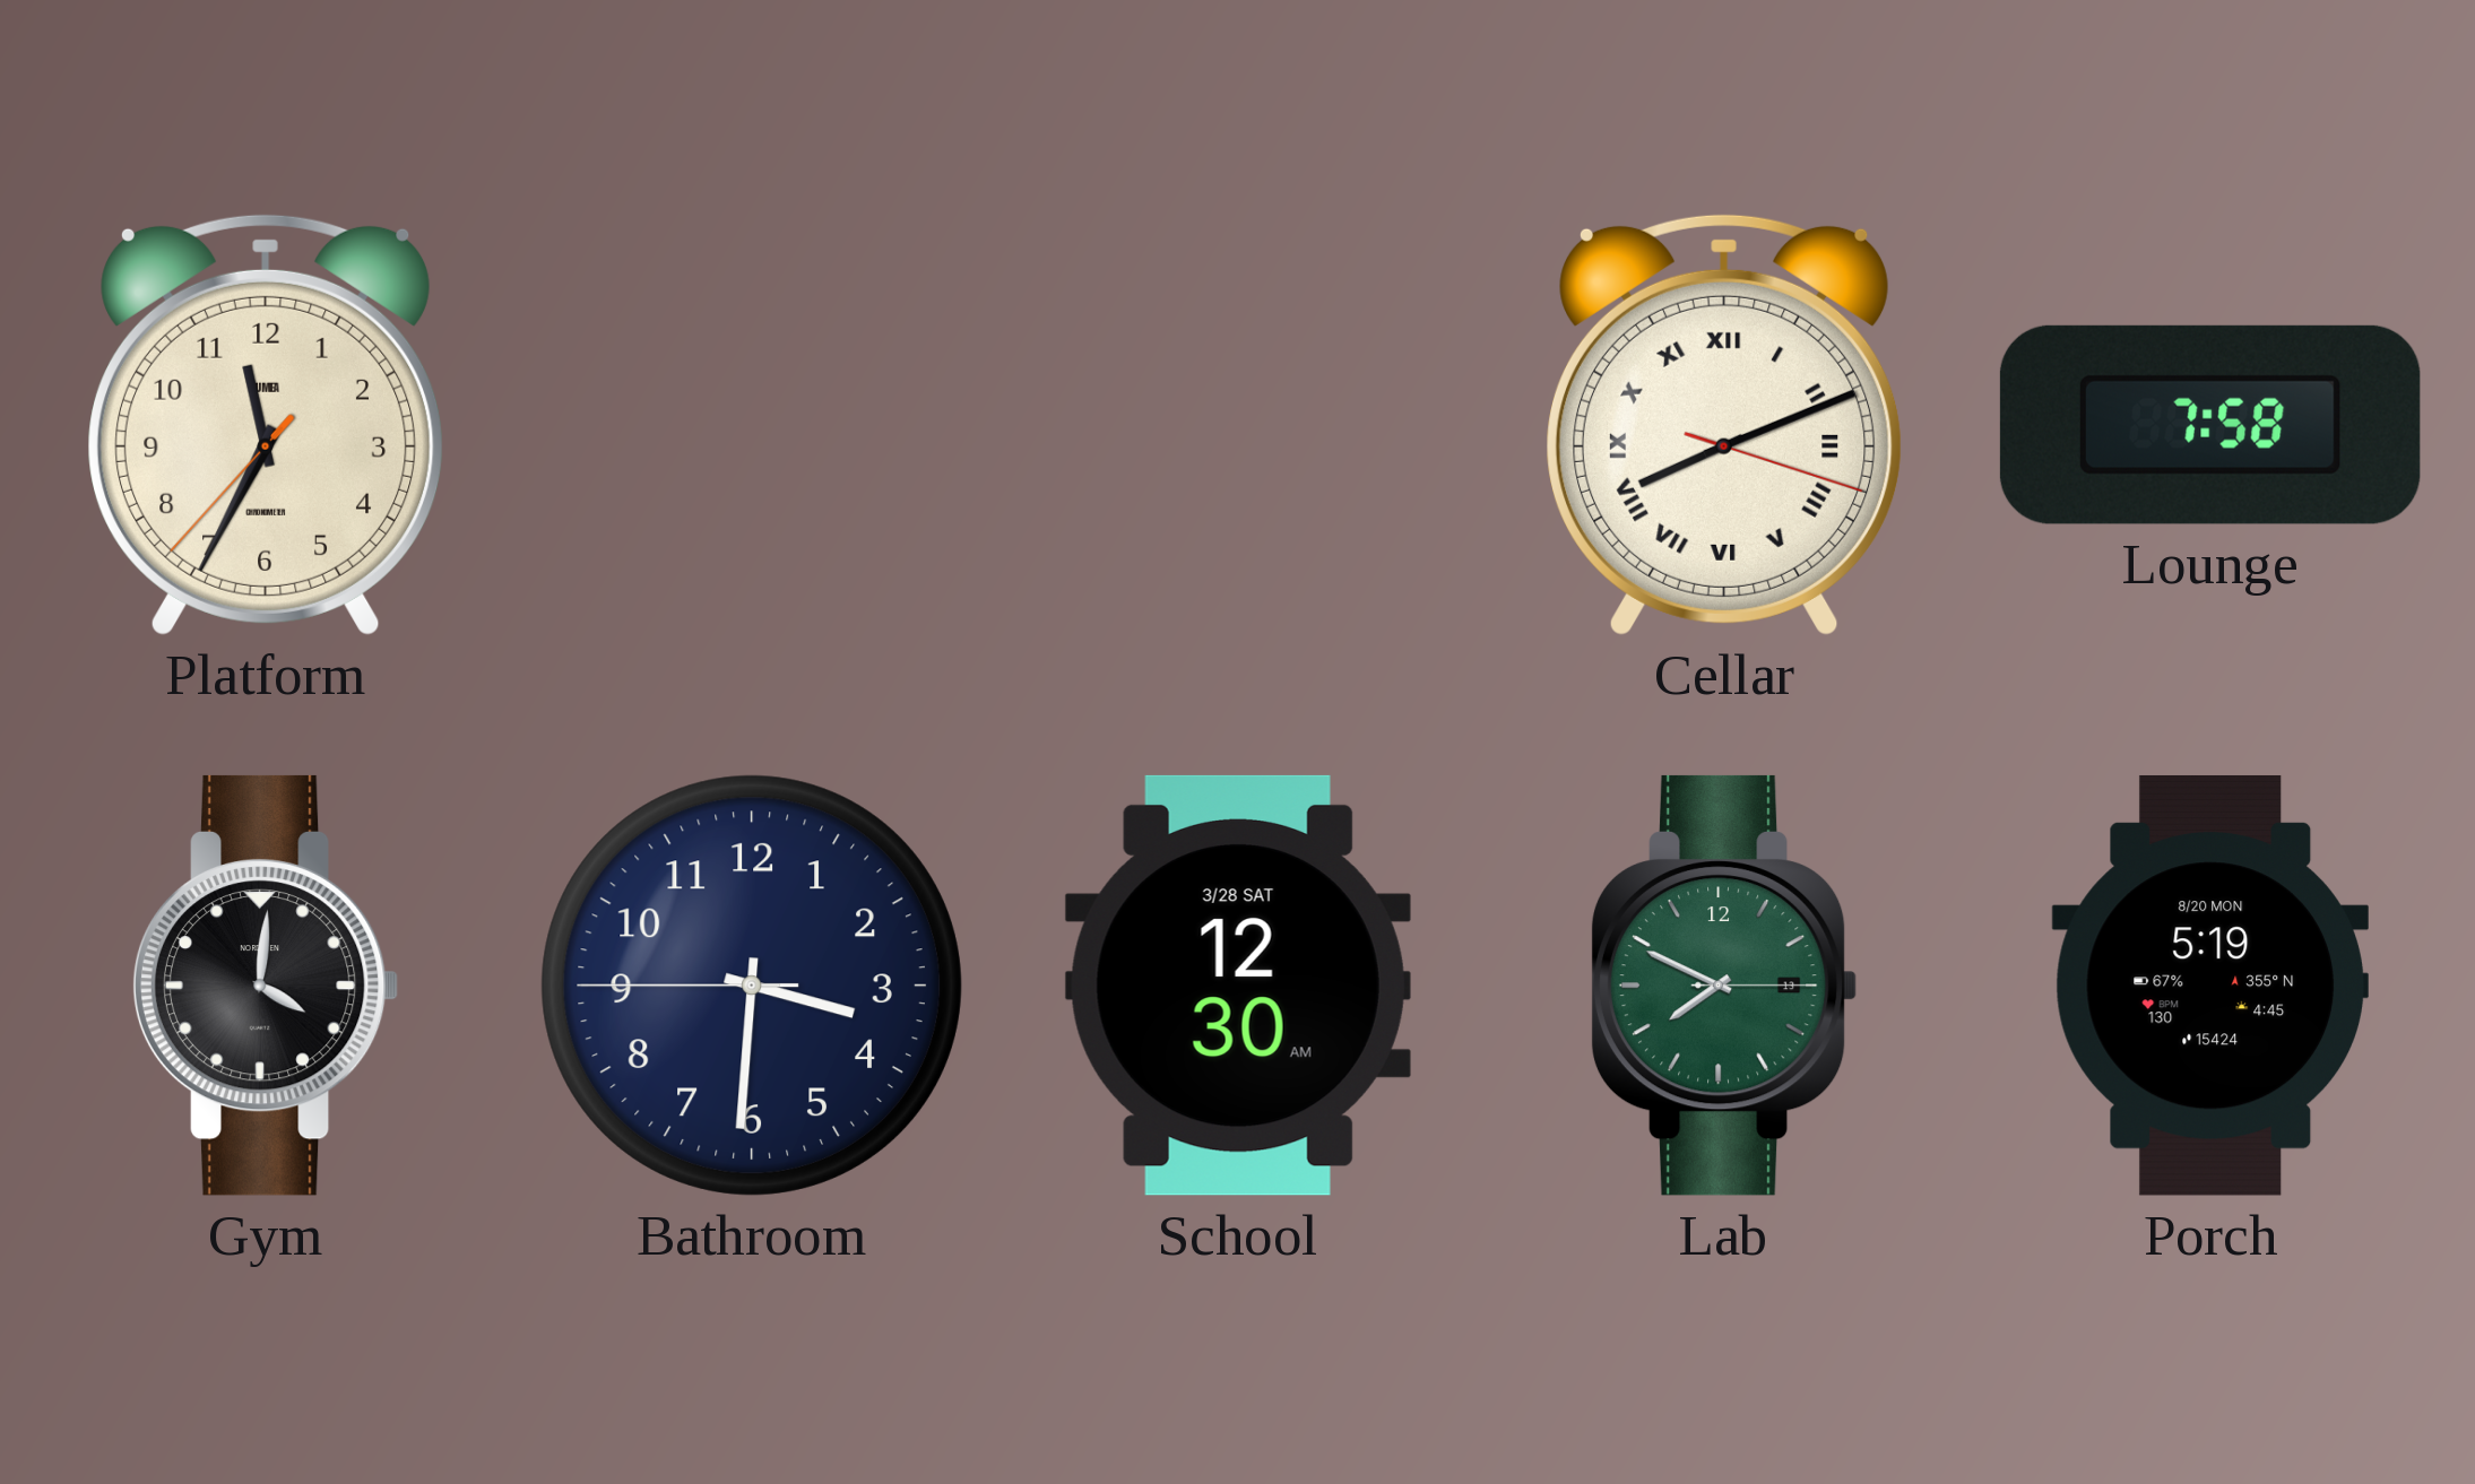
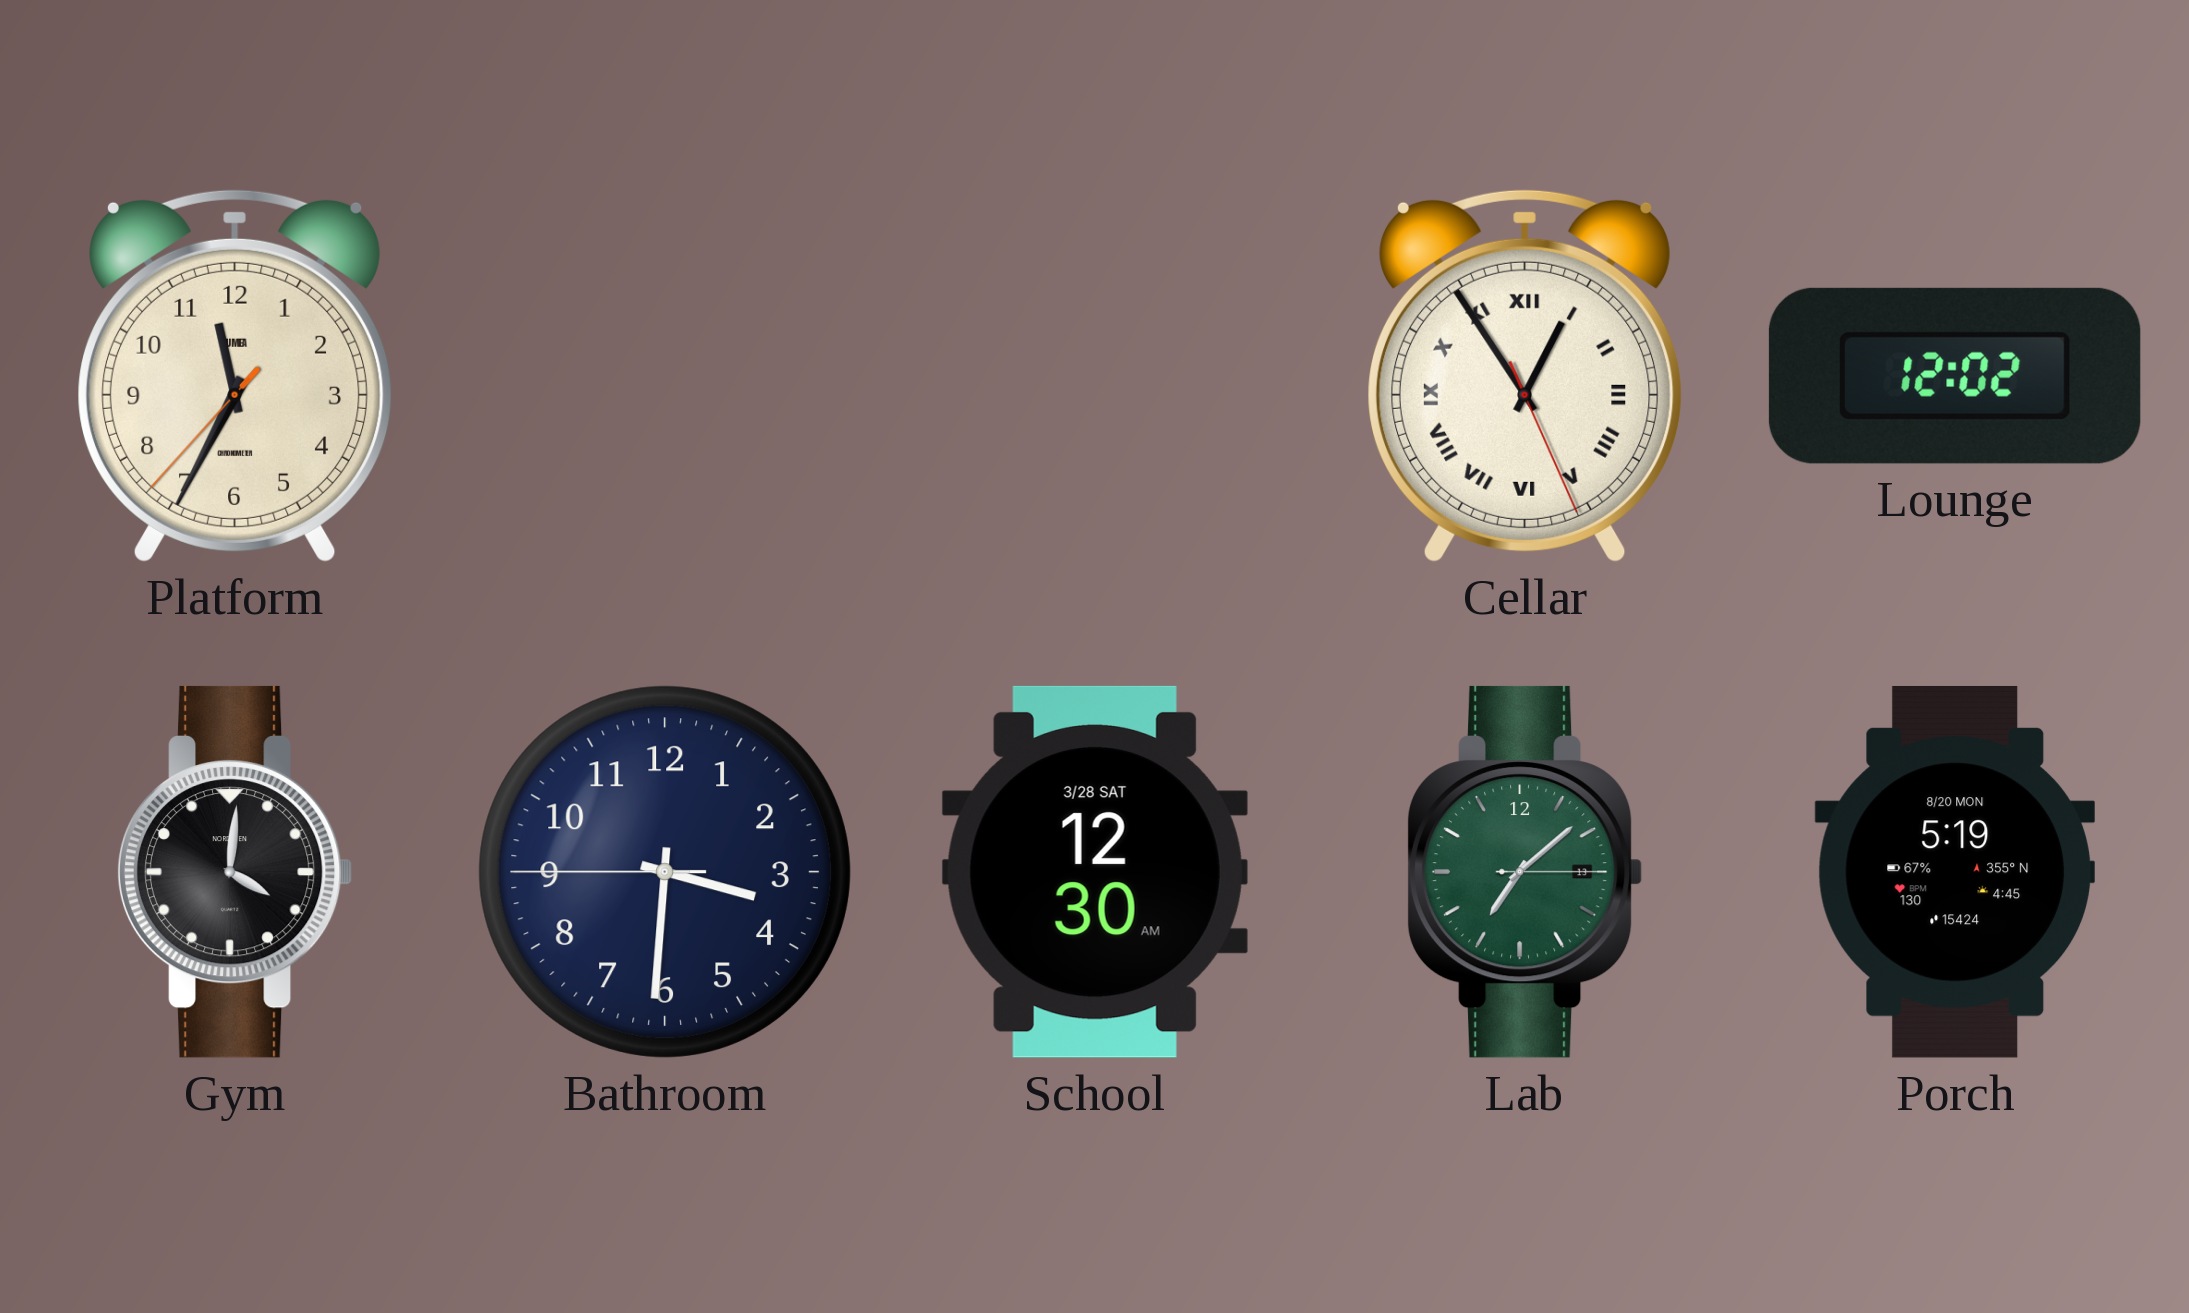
Cellar: 8:11 -> 12:54
Lounge: 7:58 -> 12:02
Lab: 7:49 -> 7:08
